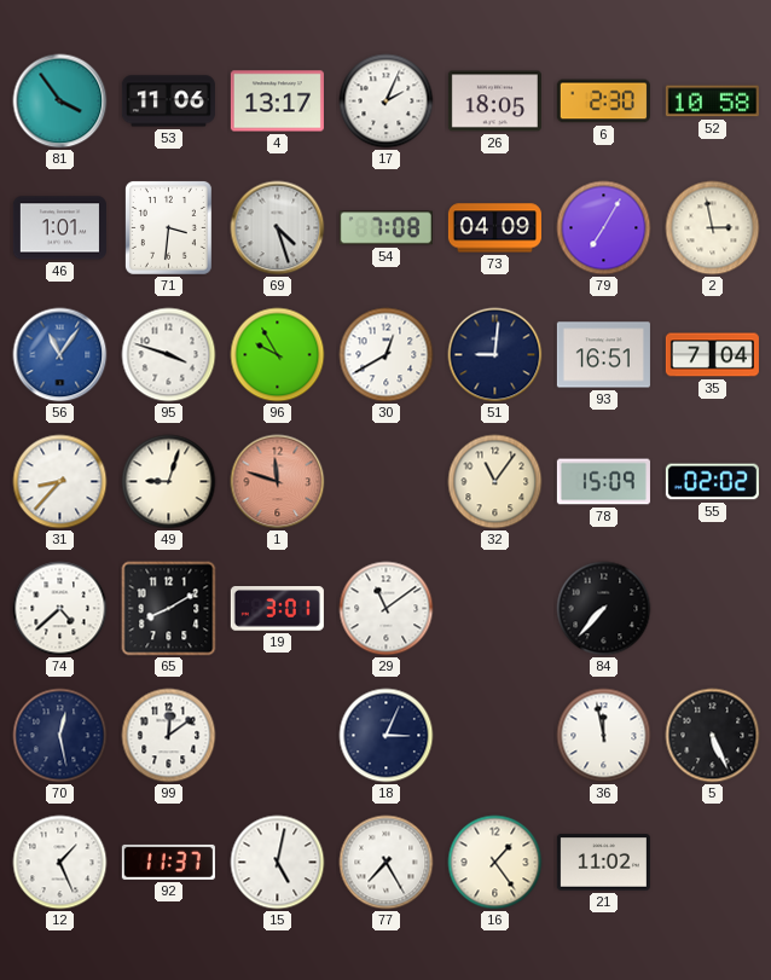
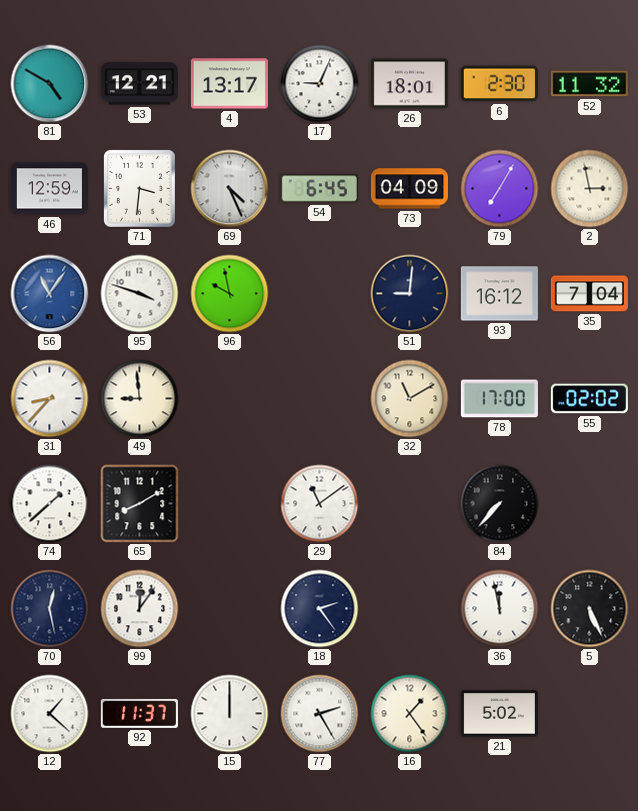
81: 3:54 -> 4:50
53: 11:06 -> 12:21
17: 2:04 -> 9:04
26: 18:05 -> 18:01
52: 10:58 -> 11:32
46: 1:01 -> 12:59
69: 4:27 -> 4:26
54: 7:08 -> 6:45
96: 9:55 -> 9:58
30: 12:40 -> none
93: 16:51 -> 16:12
49: 9:03 -> 8:59
1: 11:48 -> none
32: 11:06 -> 11:10
78: 15:09 -> 17:00
74: 4:38 -> 1:38
19: 3:01 -> none
99: 12:09 -> 12:06
18: 3:04 -> 2:24
12: 1:26 -> 1:22
15: 5:02 -> 12:00
77: 7:25 -> 2:25
21: 11:02 -> 5:02
